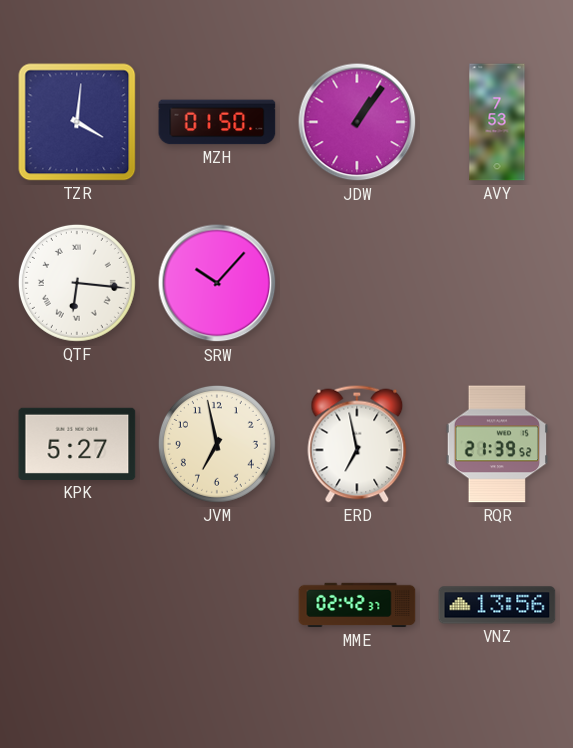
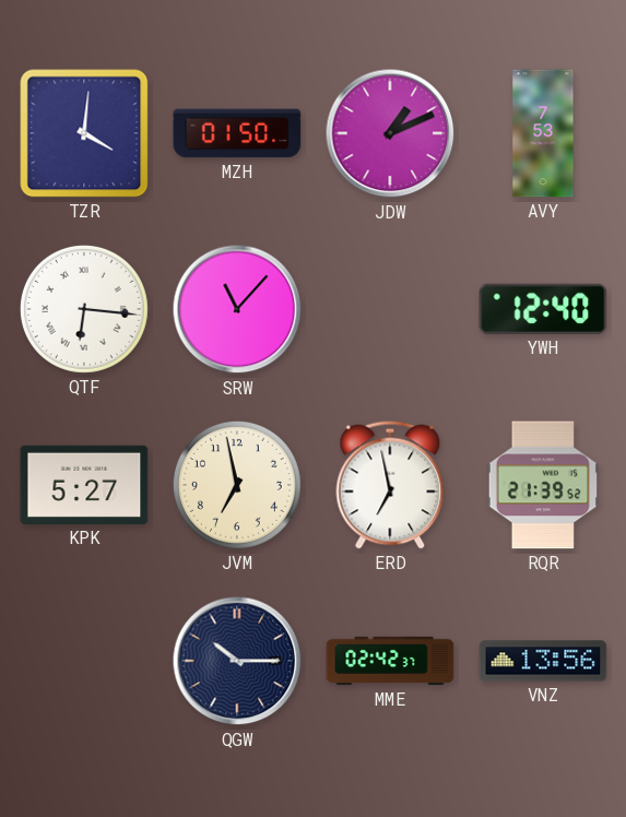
JDW: 1:06 -> 1:11
SRW: 10:07 -> 11:07
YWH: none -> 12:40
QGW: none -> 10:15
